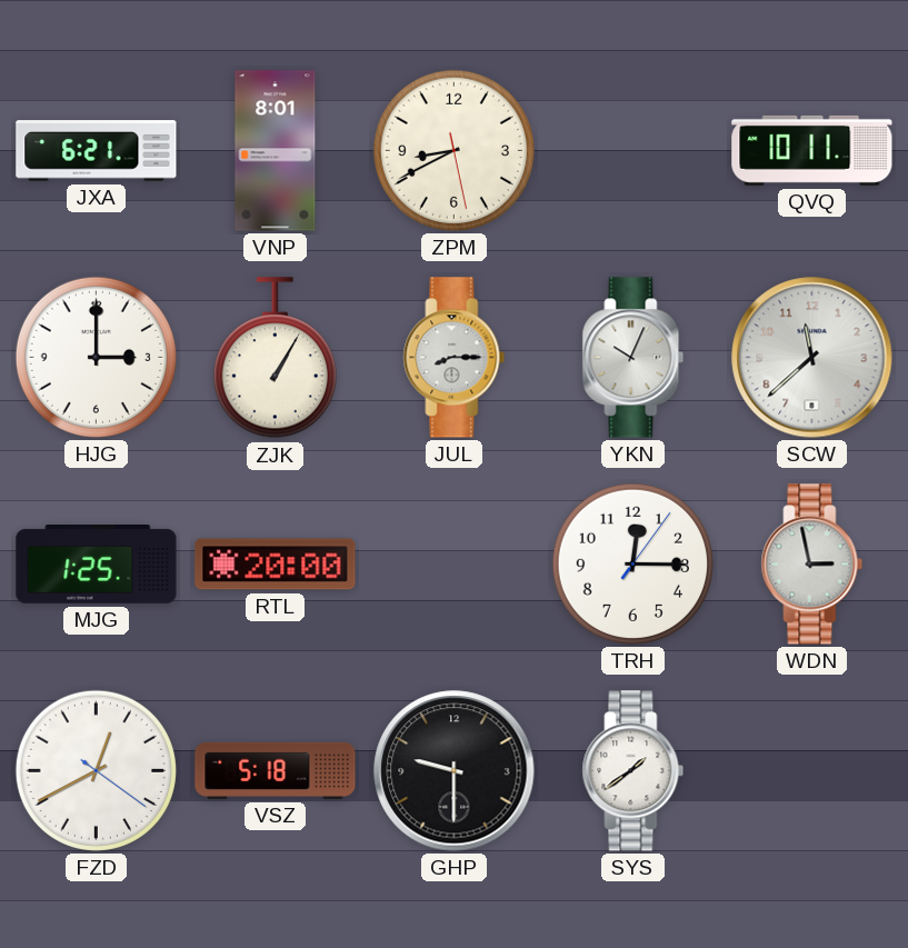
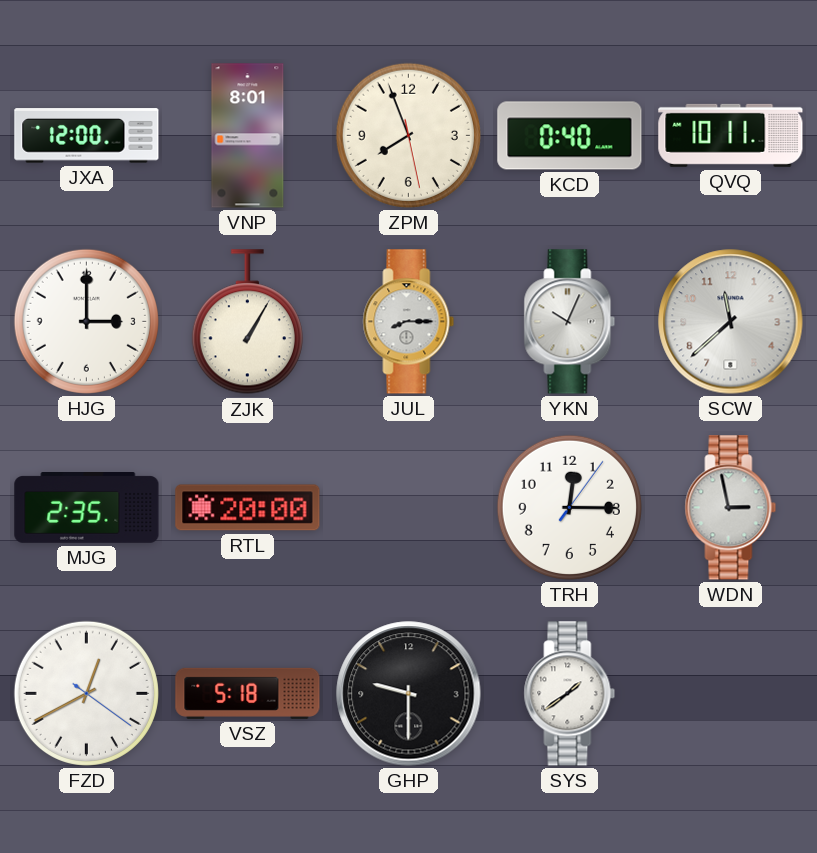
JXA: 6:21 -> 12:00
ZPM: 8:40 -> 7:56
KCD: none -> 0:40
MJG: 1:25 -> 2:35
